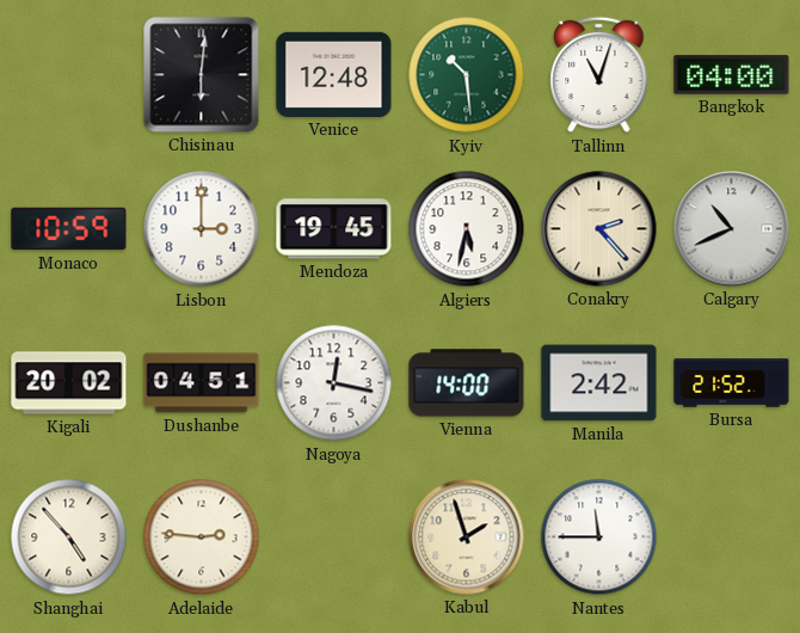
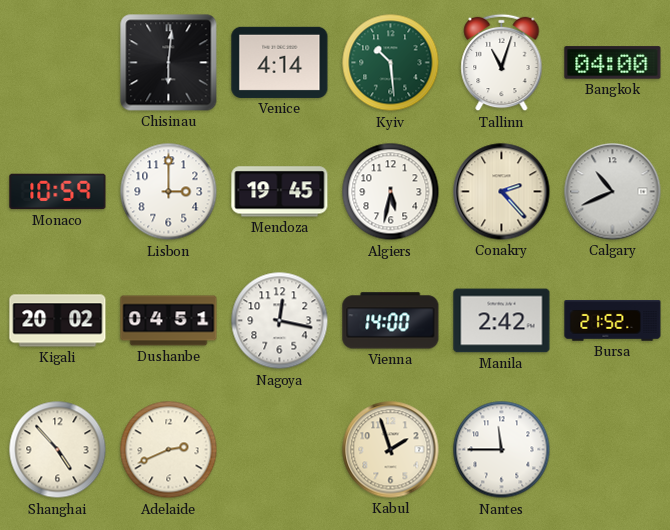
Venice: 12:48 -> 4:14
Adelaide: 2:46 -> 2:41
